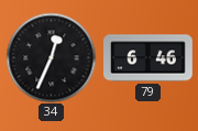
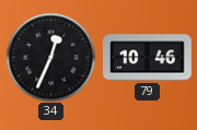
79: 6:46 -> 10:46
